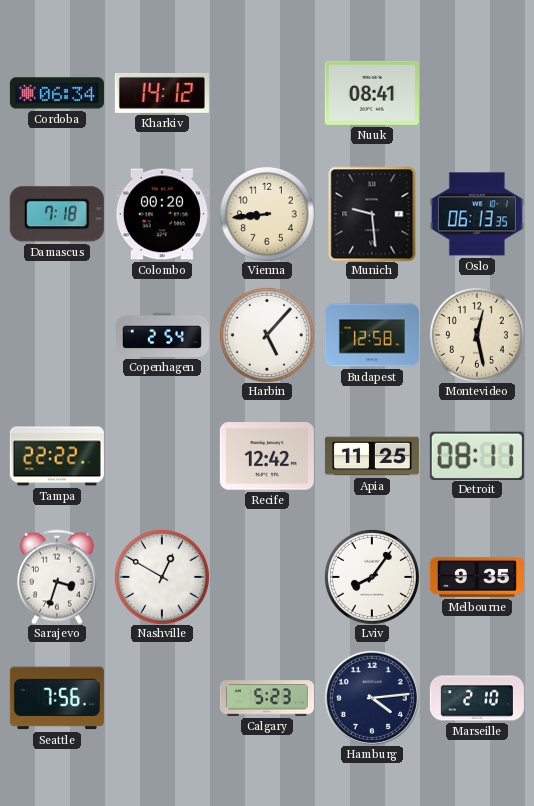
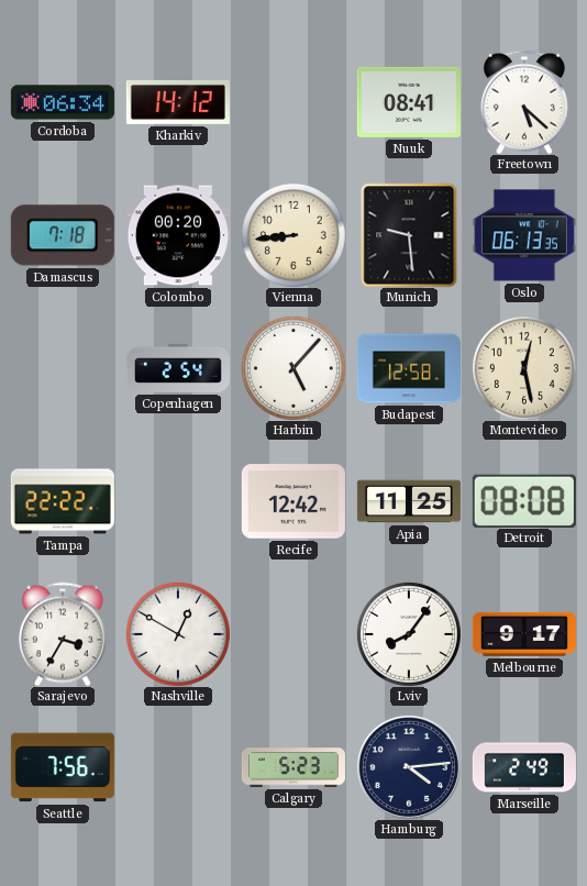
Freetown: none -> 5:22
Detroit: 08:11 -> 08:08
Sarajevo: 3:33 -> 3:35
Melbourne: 9:35 -> 9:17
Marseille: 2:10 -> 2:49
